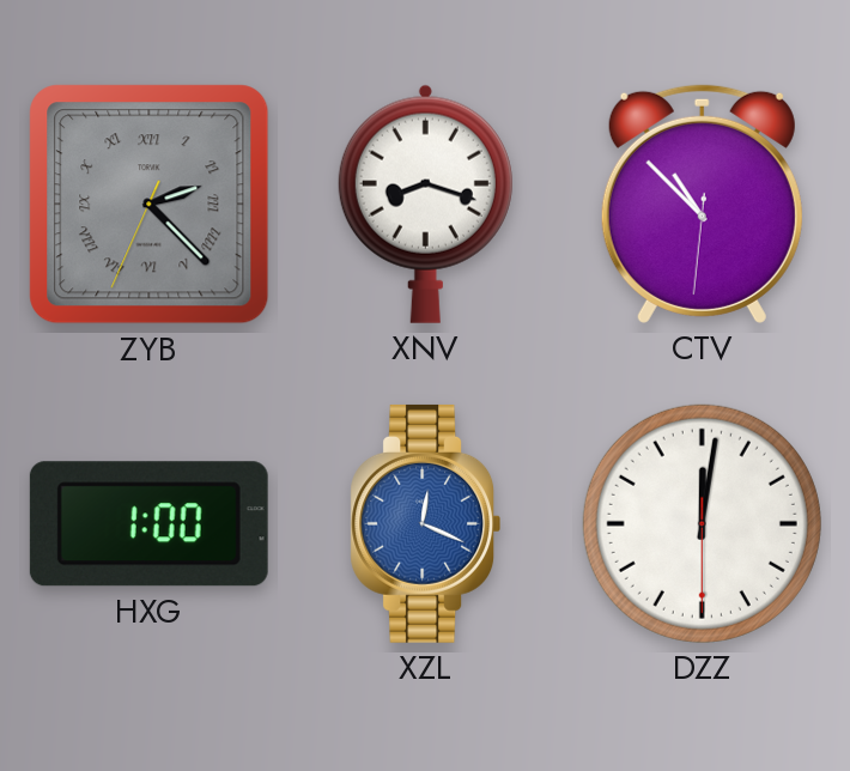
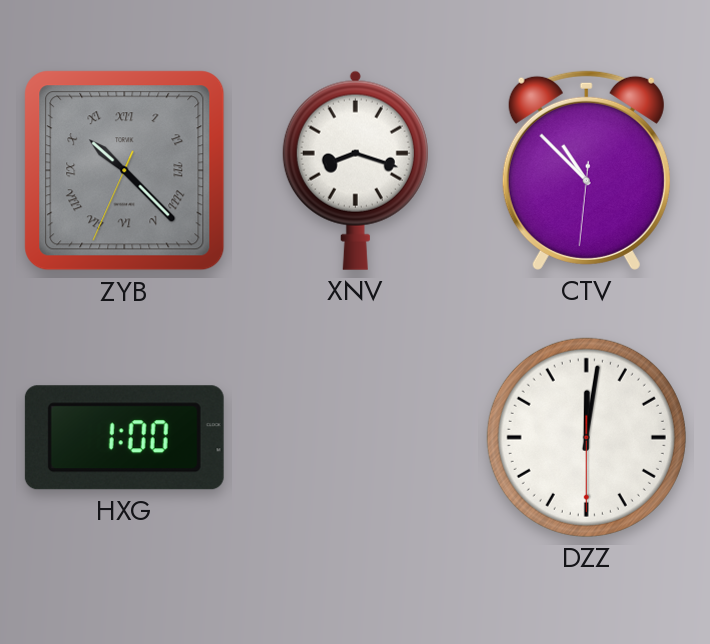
ZYB: 2:22 -> 10:22
XZL: 12:19 -> none
